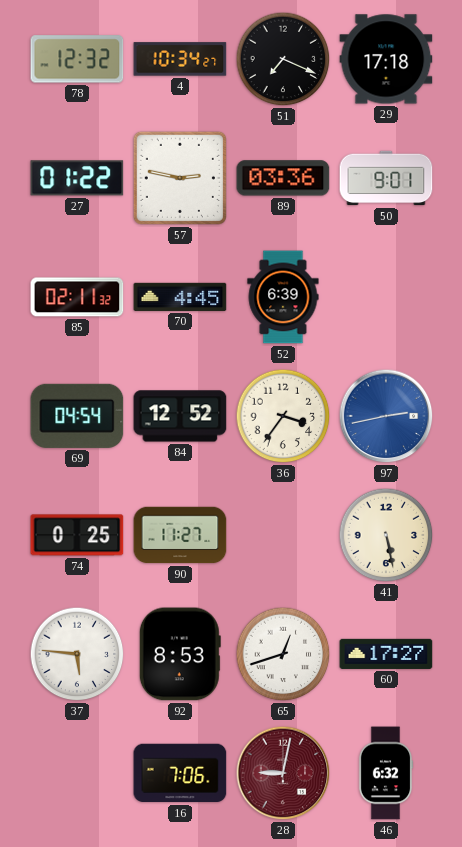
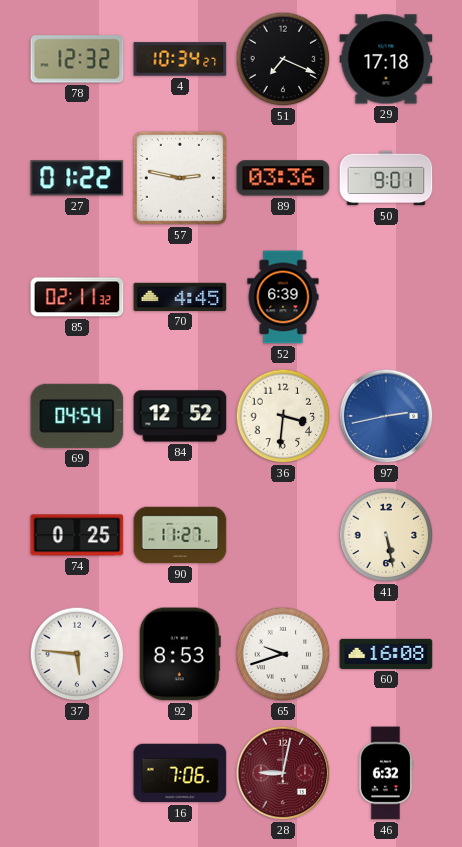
36: 3:36 -> 3:31
65: 12:42 -> 9:42
60: 17:27 -> 16:08
